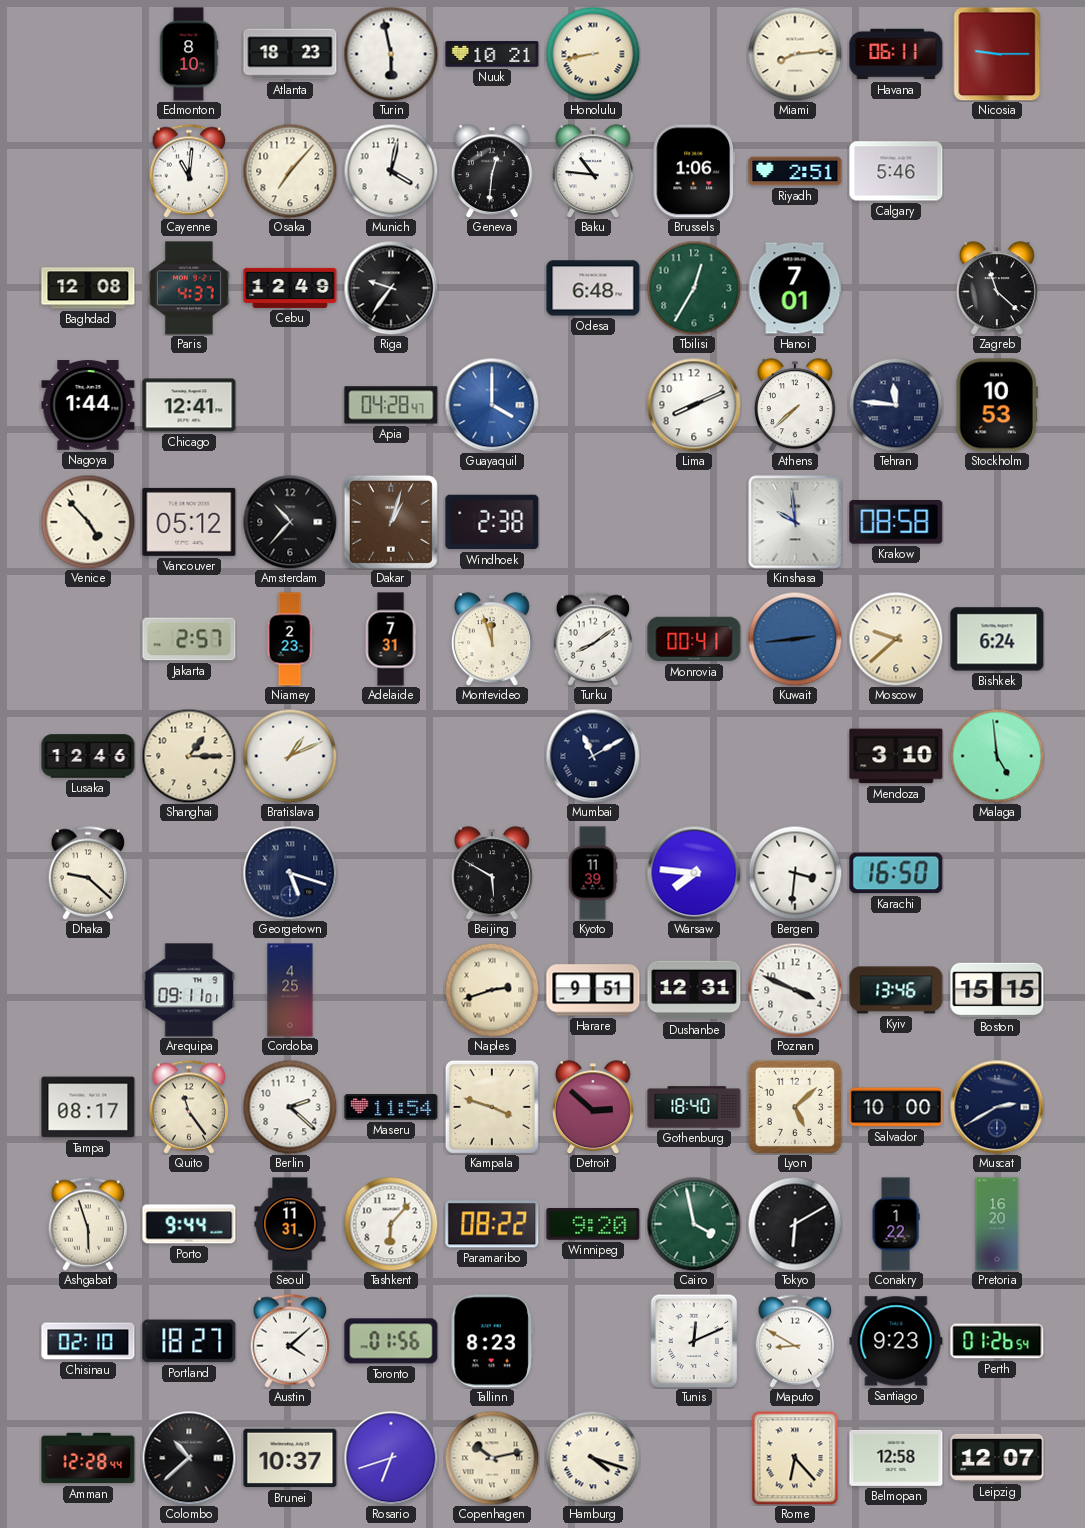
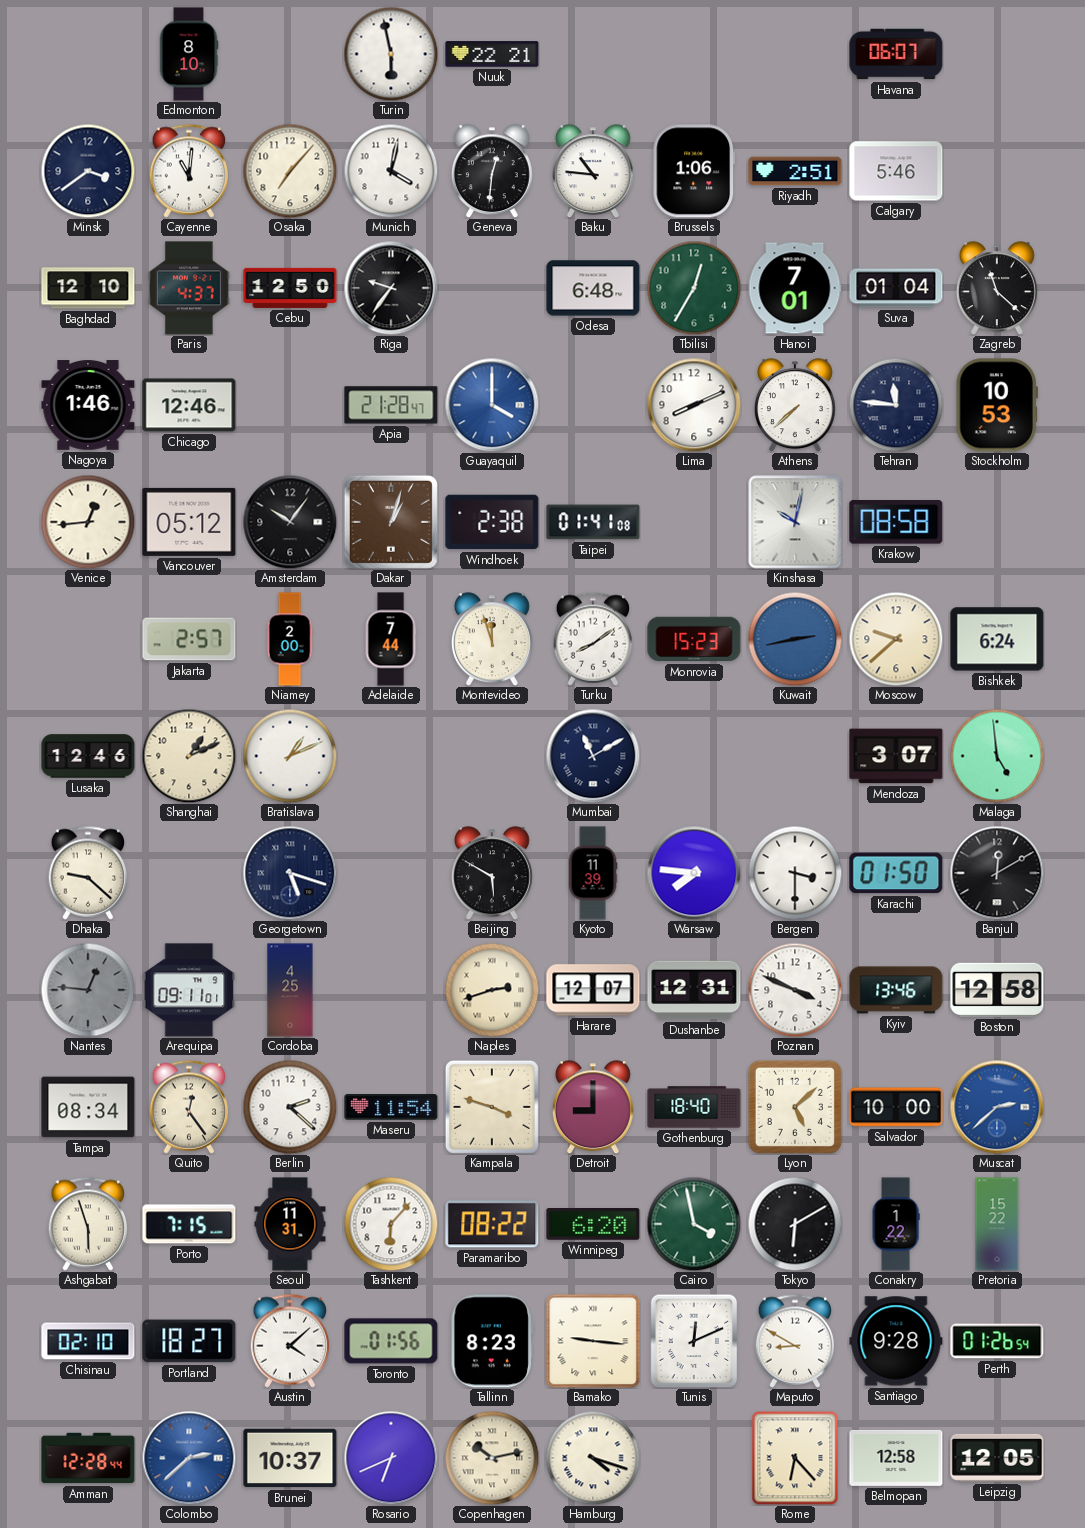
Atlanta: 18:23 -> none
Nuuk: 10:21 -> 22:21
Honolulu: 8:43 -> none
Miami: 8:14 -> none
Havana: 06:11 -> 06:07
Nicosia: 9:15 -> none
Minsk: none -> 3:39
Baghdad: 12:08 -> 12:10
Cebu: 12:49 -> 12:50
Suva: none -> 01:04
Nagoya: 1:44 -> 1:46
Chicago: 12:41 -> 12:46
Apia: 04:28 -> 21:28
Venice: 4:53 -> 12:44
Amsterdam: 10:37 -> 10:06
Taipei: none -> 01:41
Kinshasa: 9:59 -> 10:02
Niamey: 2:23 -> 2:00
Adelaide: 7:31 -> 7:44
Monrovia: 00:41 -> 15:23
Kuwait: 2:44 -> 2:43
Shanghai: 1:15 -> 1:11
Mendoza: 3:10 -> 3:07
Bergen: 3:31 -> 3:30
Karachi: 16:50 -> 01:50
Banjul: none -> 12:10
Nantes: none -> 12:46
Harare: 9:51 -> 12:07
Boston: 15:15 -> 12:58
Tampa: 08:17 -> 08:34
Quito: 11:24 -> 12:24
Detroit: 2:52 -> 9:00
Muscat: 2:40 -> 2:38
Muscat dial: navy -> blue
Porto: 9:44 -> 7:15
Winnipeg: 9:20 -> 6:20
Pretoria: 16:20 -> 15:22
Bamako: none -> 9:16
Santiago: 9:23 -> 9:28
Colombo: 10:38 -> 2:38
Colombo dial: black -> blue
Rosario: 6:42 -> 6:41
Leipzig: 12:07 -> 12:05
